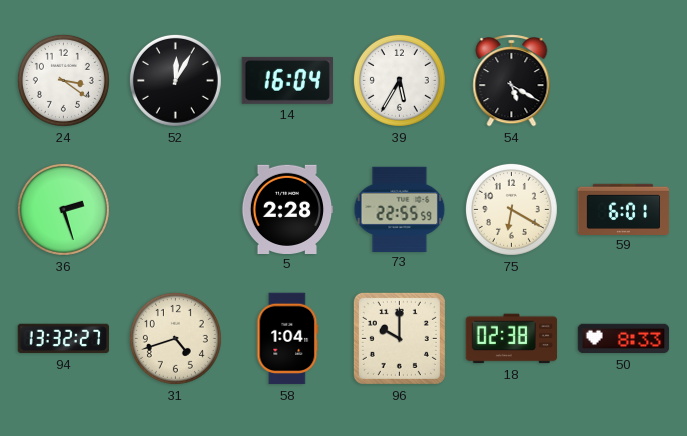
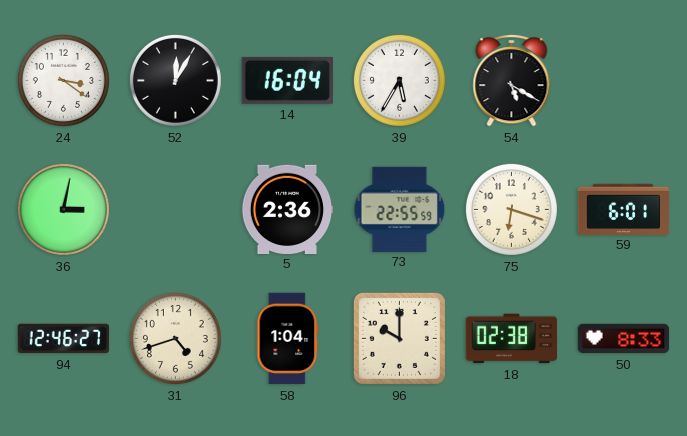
36: 2:27 -> 3:02
5: 2:28 -> 2:36
75: 6:20 -> 6:18
94: 13:32 -> 12:46
